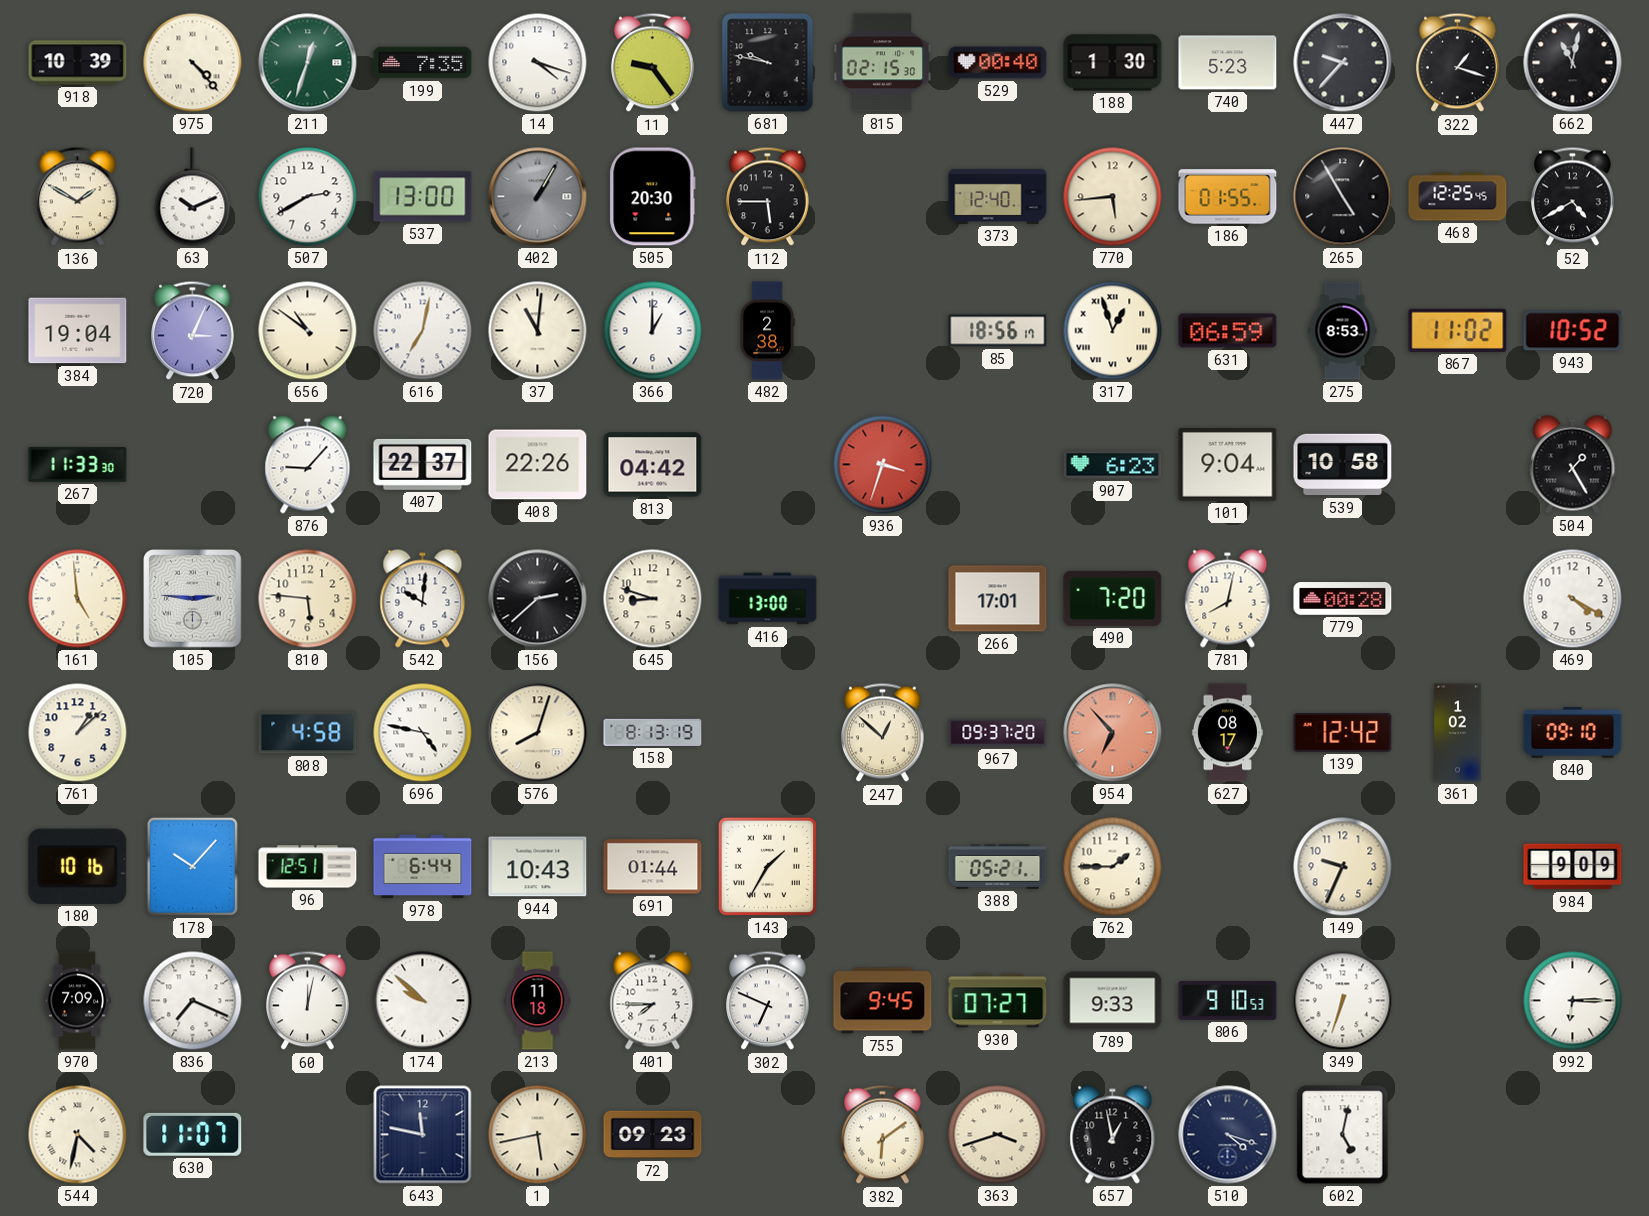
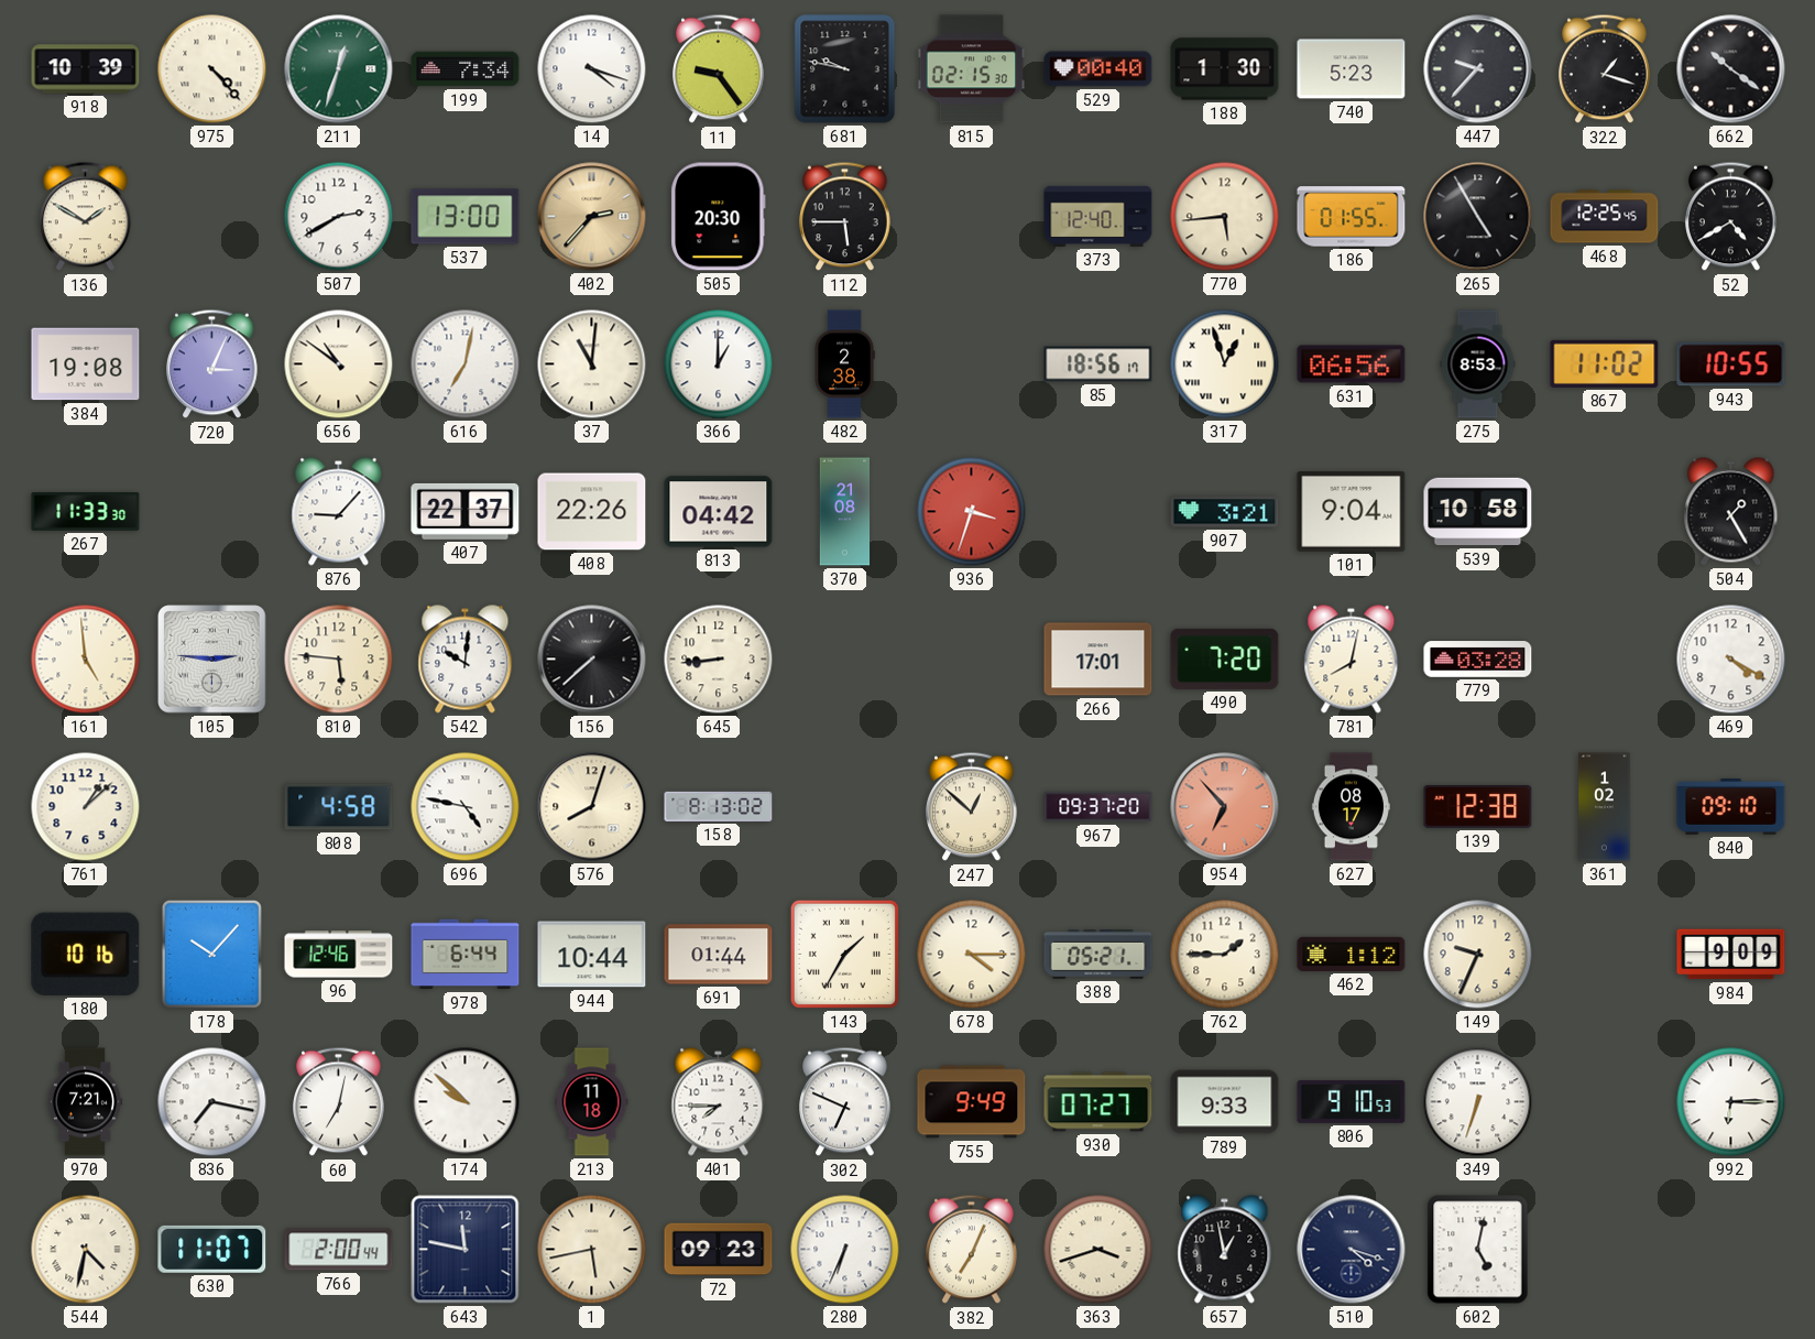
199: 7:35 -> 7:34
662: 11:02 -> 10:21
63: 10:11 -> none
402: 1:05 -> 2:37
402 dial: grey -> champagne
384: 19:04 -> 19:08
631: 06:59 -> 06:56
943: 10:52 -> 10:55
370: none -> 21:08
907: 6:23 -> 3:21
156: 2:38 -> 7:38
645: 8:48 -> 8:44
416: 13:00 -> none
779: 00:28 -> 03:28
158: 8:13:19 -> 8:13:02
139: 12:42 -> 12:38
96: 12:51 -> 12:46
944: 10:43 -> 10:44
678: none -> 4:15
462: none -> 1:12
970: 7:09 -> 7:21
836: 7:19 -> 7:17
60: 12:02 -> 7:02
755: 9:45 -> 9:49
766: none -> 2:00
280: none -> 6:34
382: 6:09 -> 7:04
